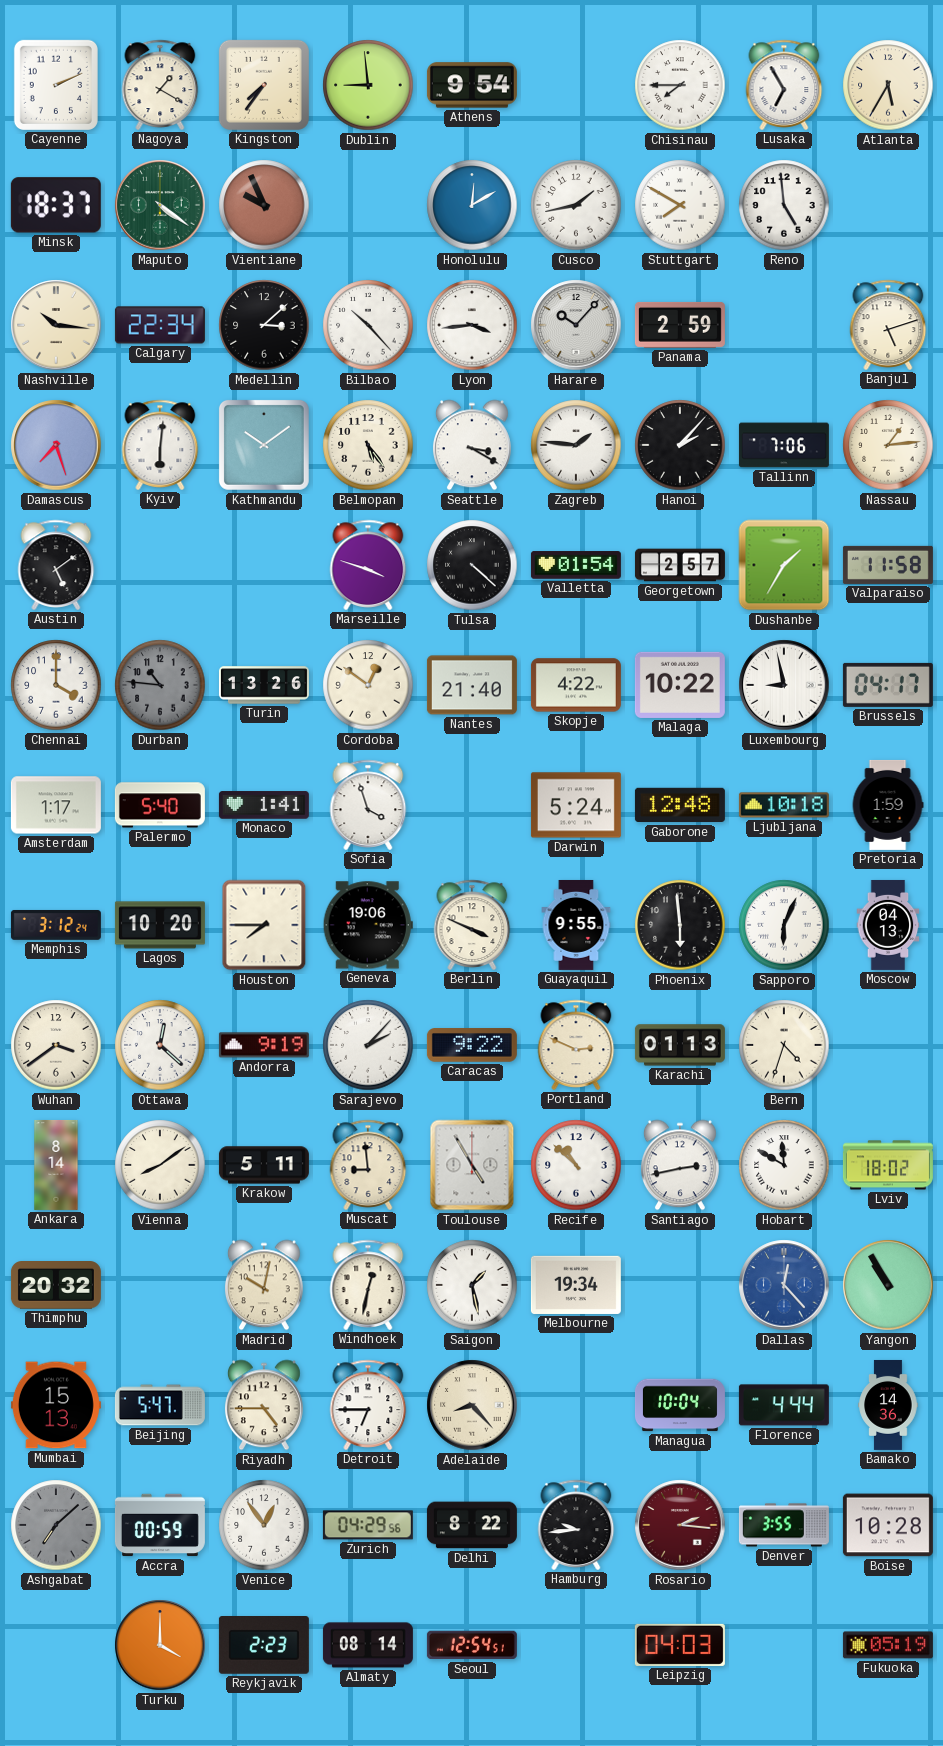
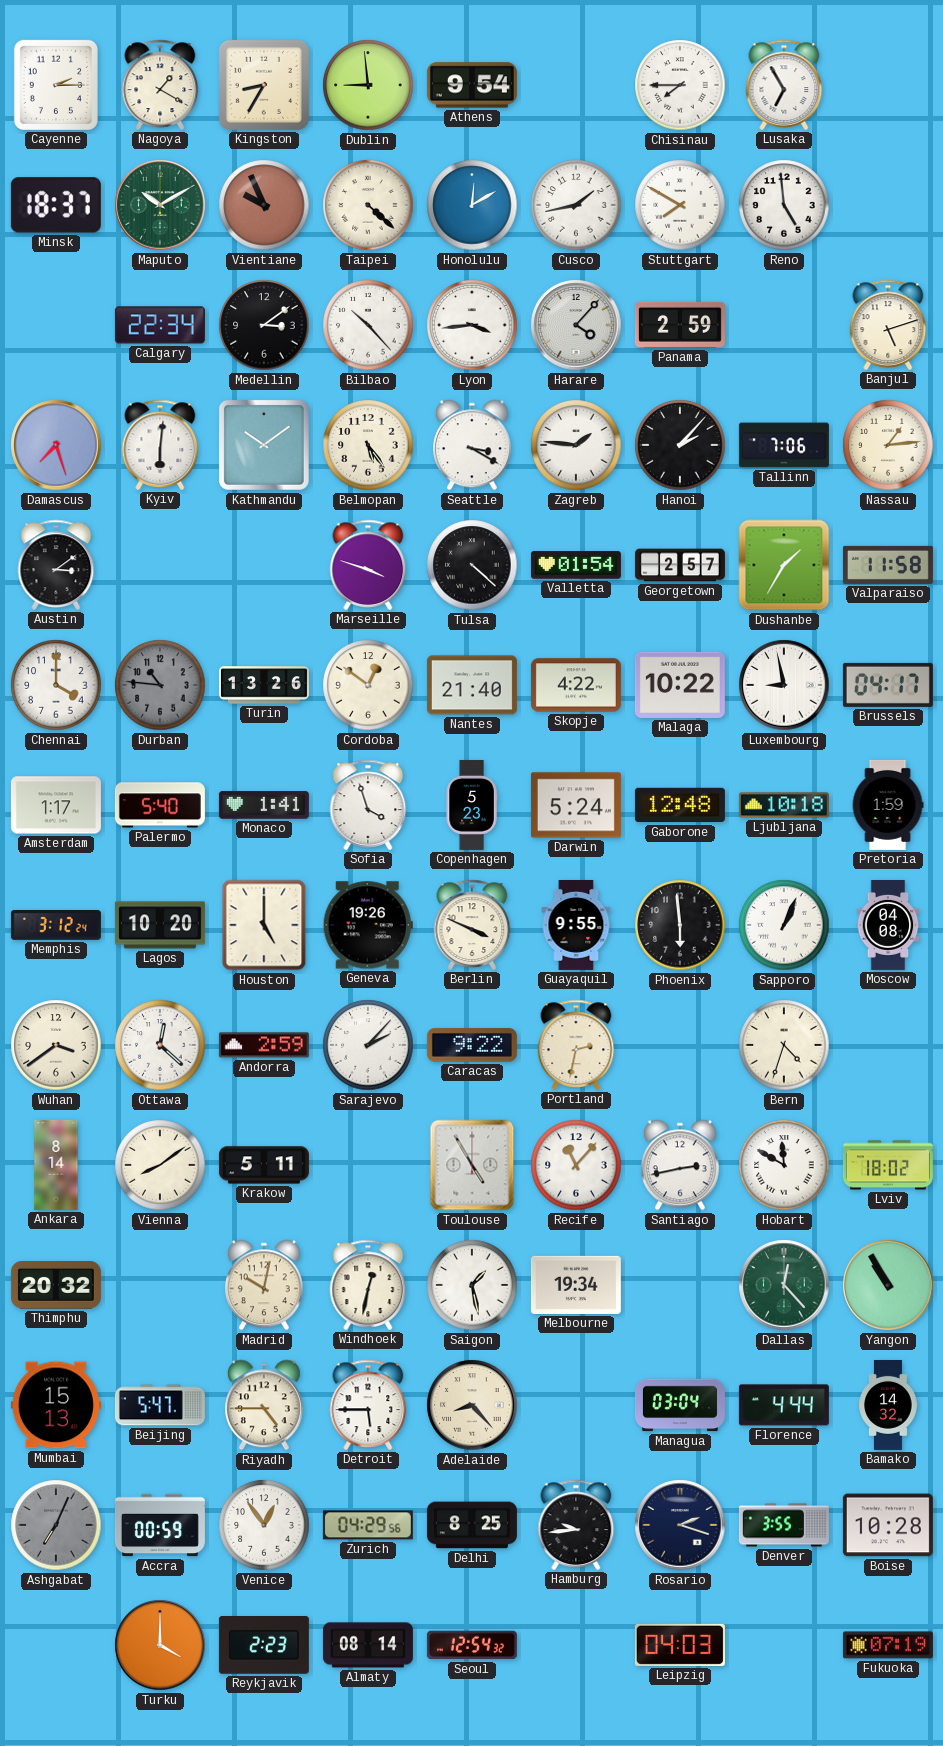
Cayenne: 2:11 -> 2:15
Kingston: 7:36 -> 8:35
Atlanta: 5:35 -> none
Maputo: 4:21 -> 10:10
Taipei: none -> 4:22
Nashville: 10:16 -> none
Medellin: 3:08 -> 3:09
Harare: 10:07 -> 4:07
Austin: 5:09 -> 3:09
Copenhagen: none -> 5:23
Houston: 7:45 -> 5:00
Geneva: 19:06 -> 19:26
Sapporo: 6:04 -> 1:04
Moscow: 04:13 -> 04:08
Andorra: 9:19 -> 2:59
Portland: 2:49 -> 2:32
Karachi: 01:13 -> none
Muscat: 8:59 -> none
Recife: 10:52 -> 11:07
Dallas dial: blue -> green
Detroit: 6:45 -> 5:45
Managua: 10:04 -> 03:04
Bamako: 14:36 -> 14:32
Ashgabat: 7:08 -> 7:04
Delhi: 8:22 -> 8:25
Rosario: 2:16 -> 2:18
Rosario dial: burgundy -> navy
Seoul: 12:54:51 -> 12:54:32
Fukuoka: 05:19 -> 07:19
